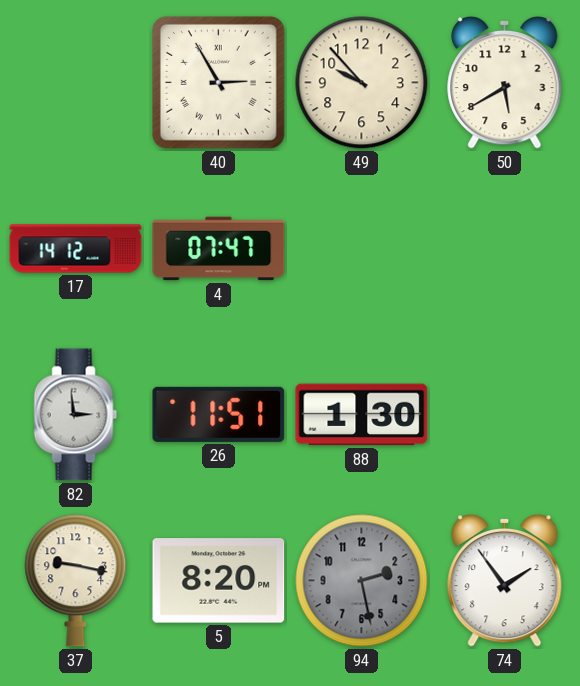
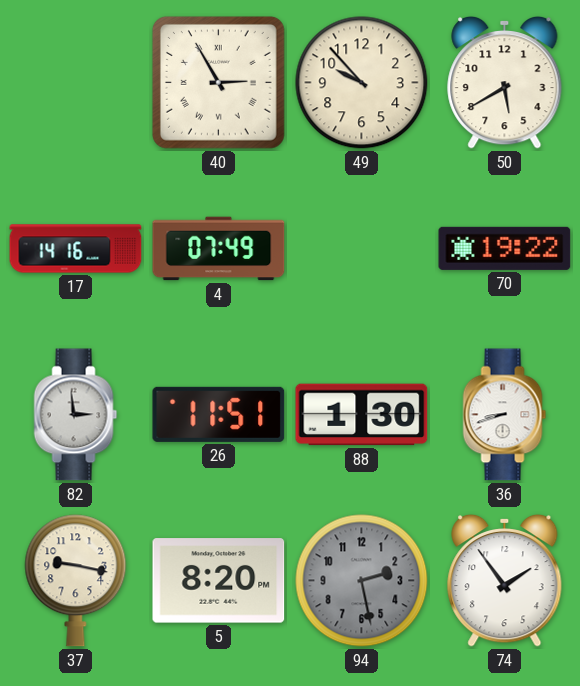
17: 14:12 -> 14:16
4: 07:47 -> 07:49
70: none -> 19:22
36: none -> 8:42
